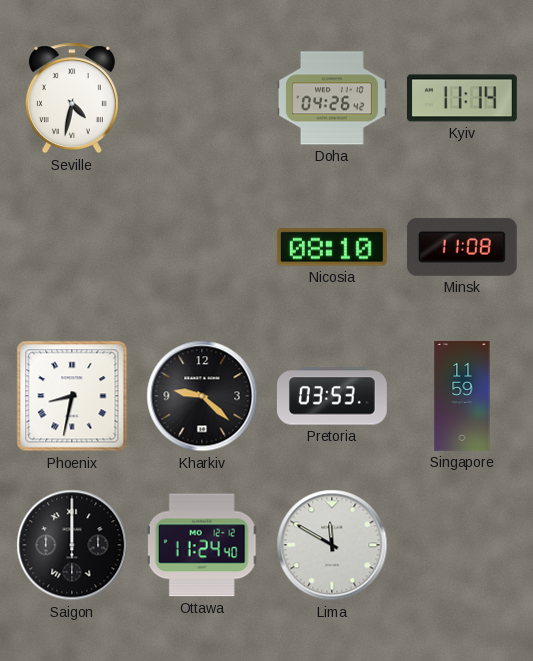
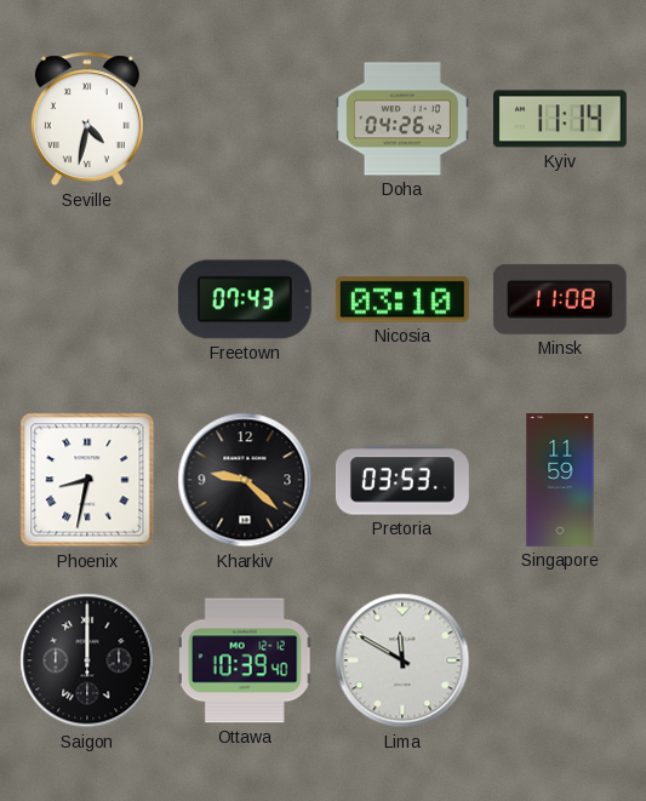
Freetown: none -> 07:43
Nicosia: 08:10 -> 03:10
Ottawa: 11:24 -> 10:39
